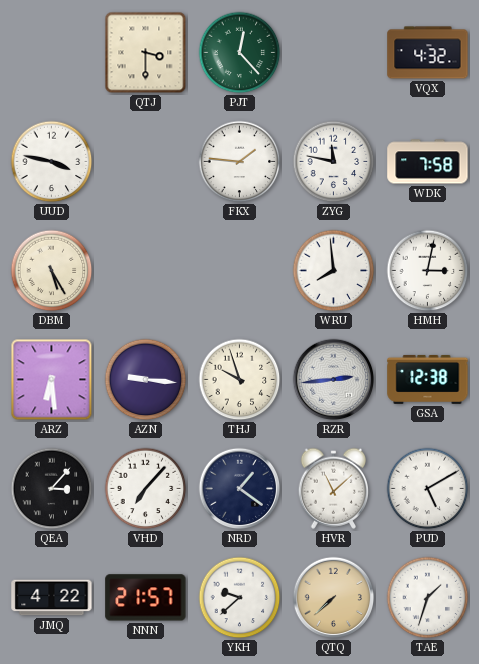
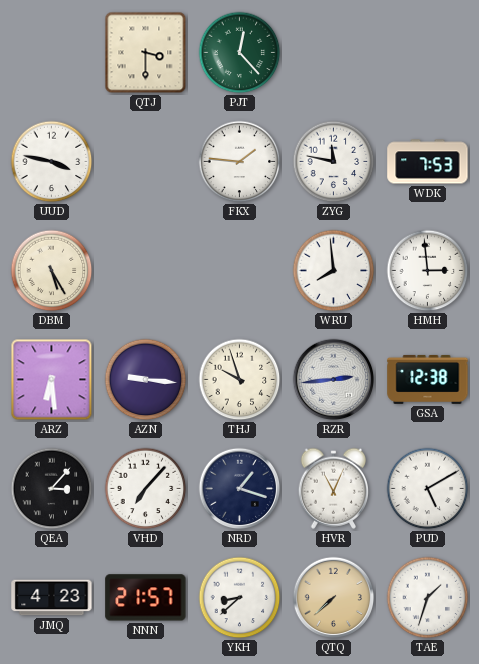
VQX: 4:32 -> none
WDK: 7:58 -> 7:53
HMH: 3:02 -> 2:59
NRD: 1:21 -> 1:18
HVR: 11:08 -> 11:04
JMQ: 4:22 -> 4:23
YKH: 9:38 -> 8:38
